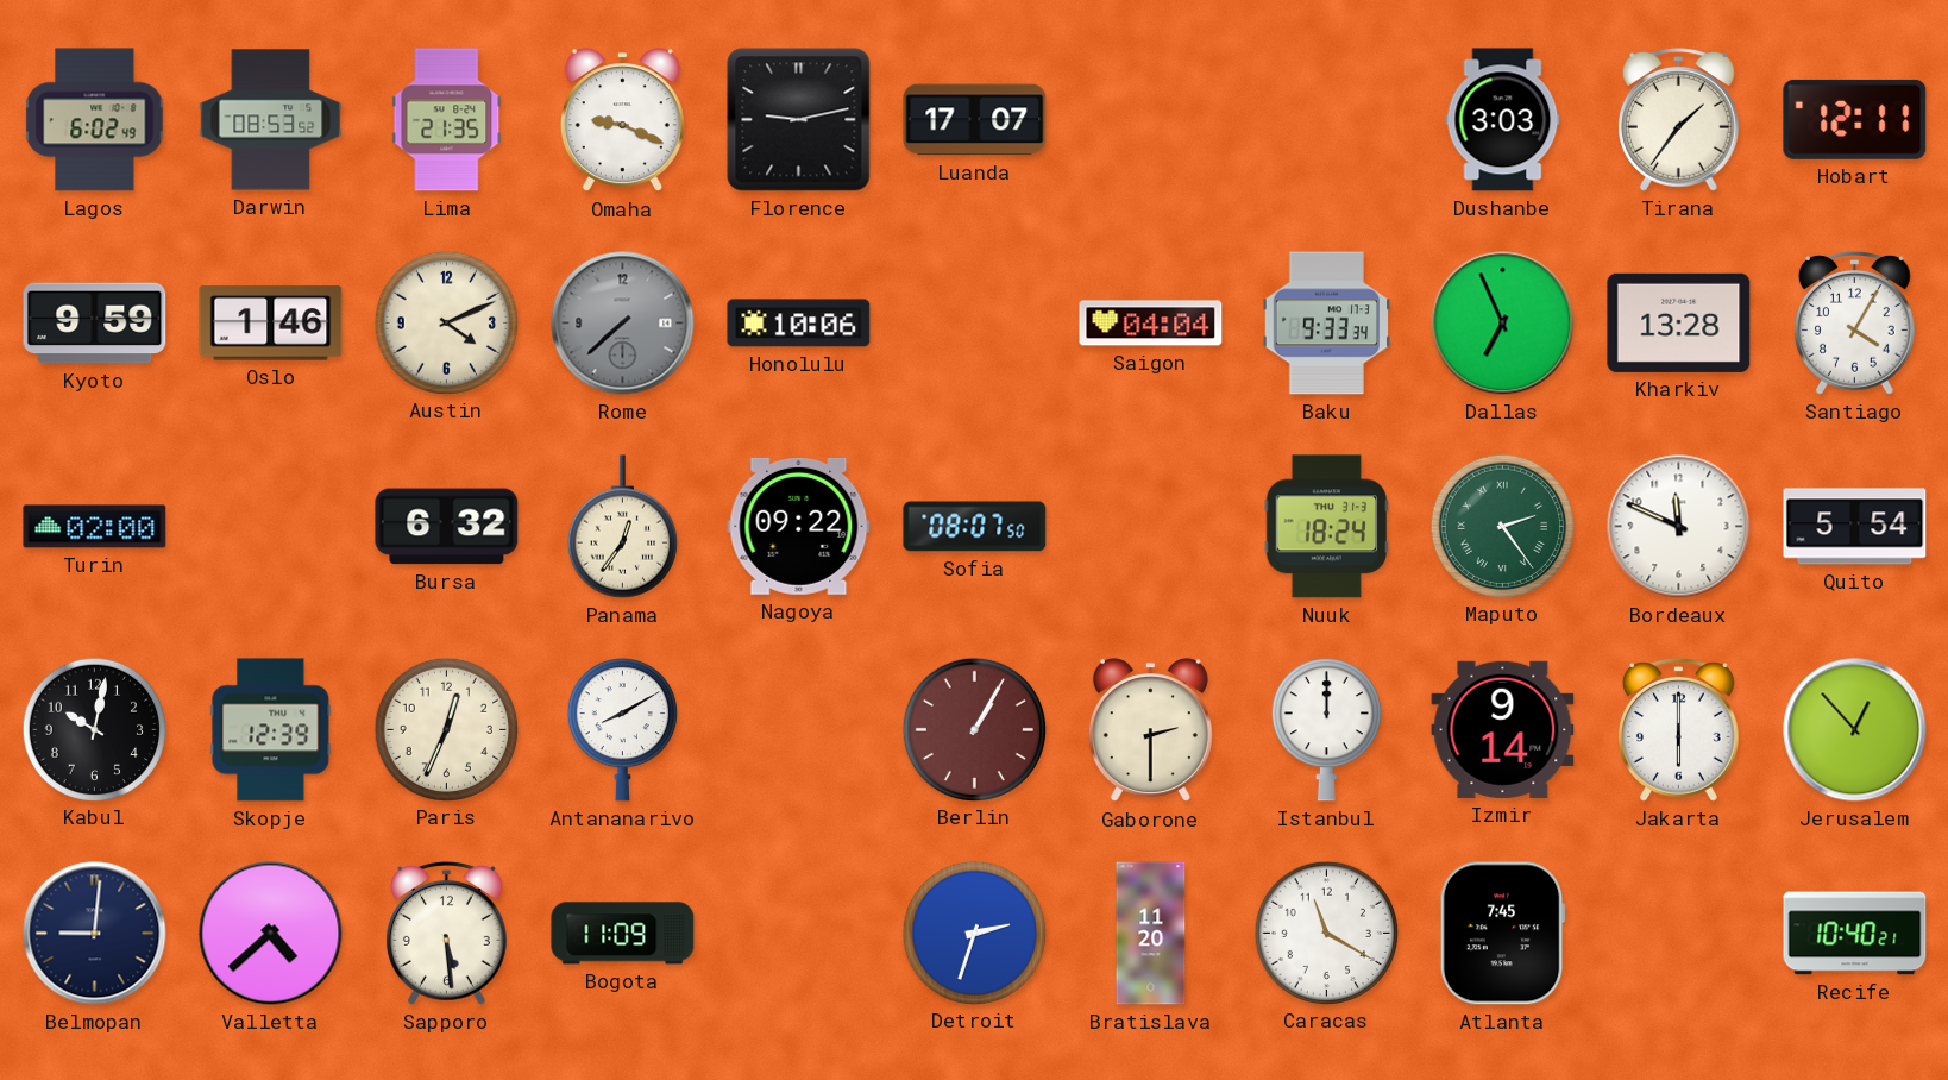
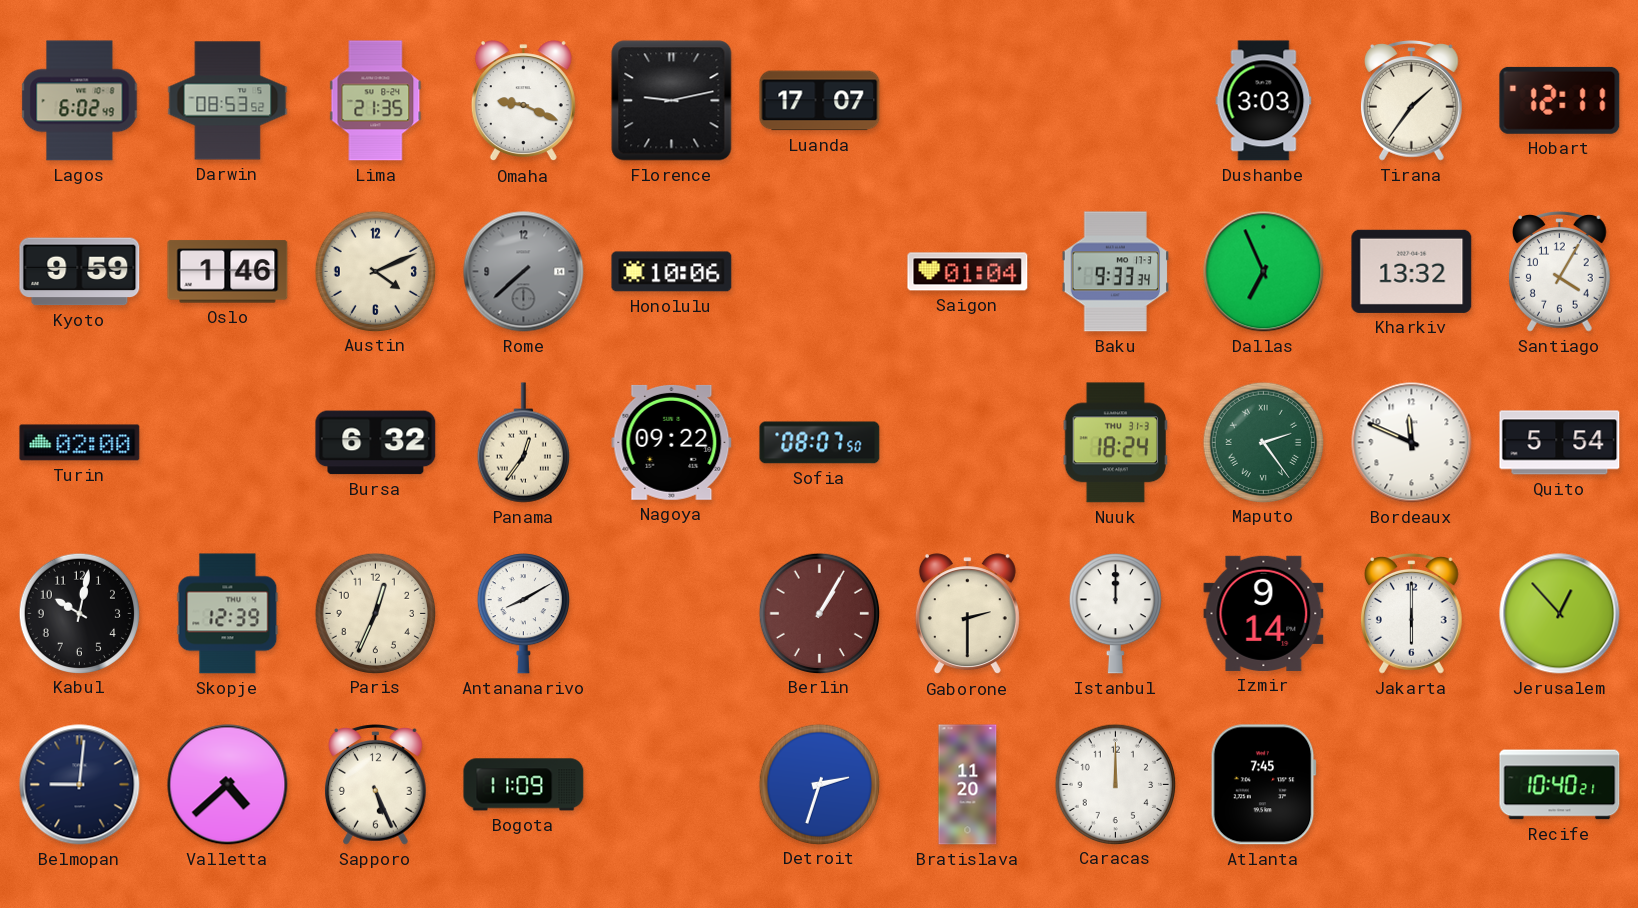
Saigon: 04:04 -> 01:04
Kharkiv: 13:28 -> 13:32
Sapporo: 5:29 -> 5:26
Caracas: 11:20 -> 12:00
